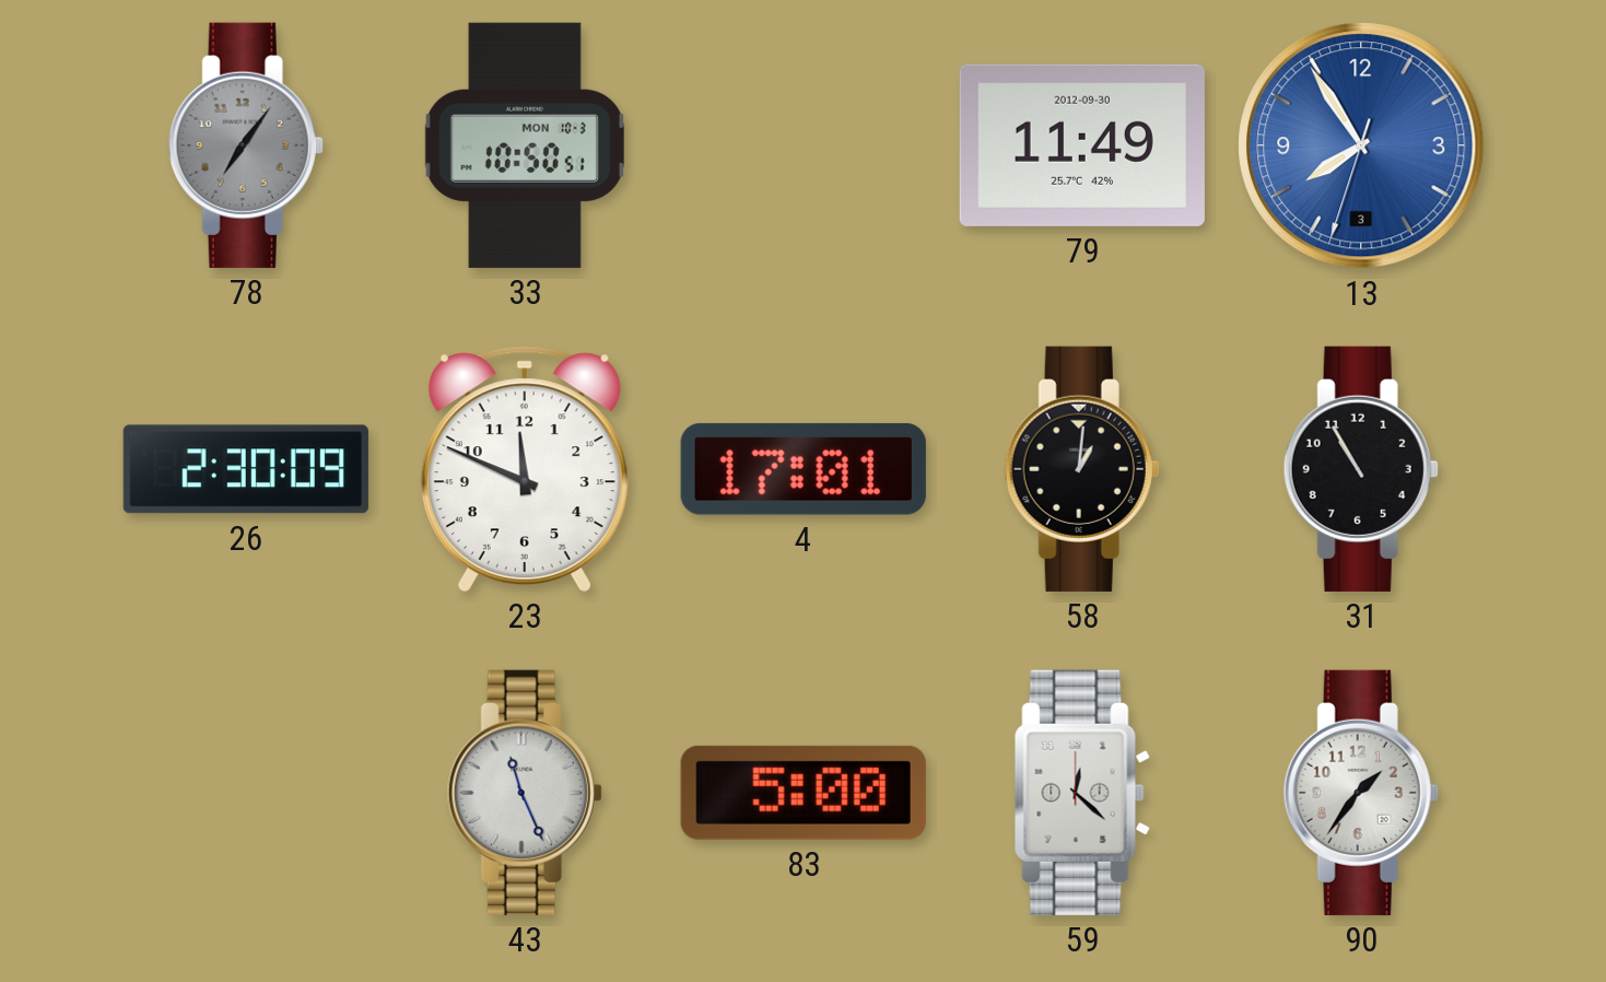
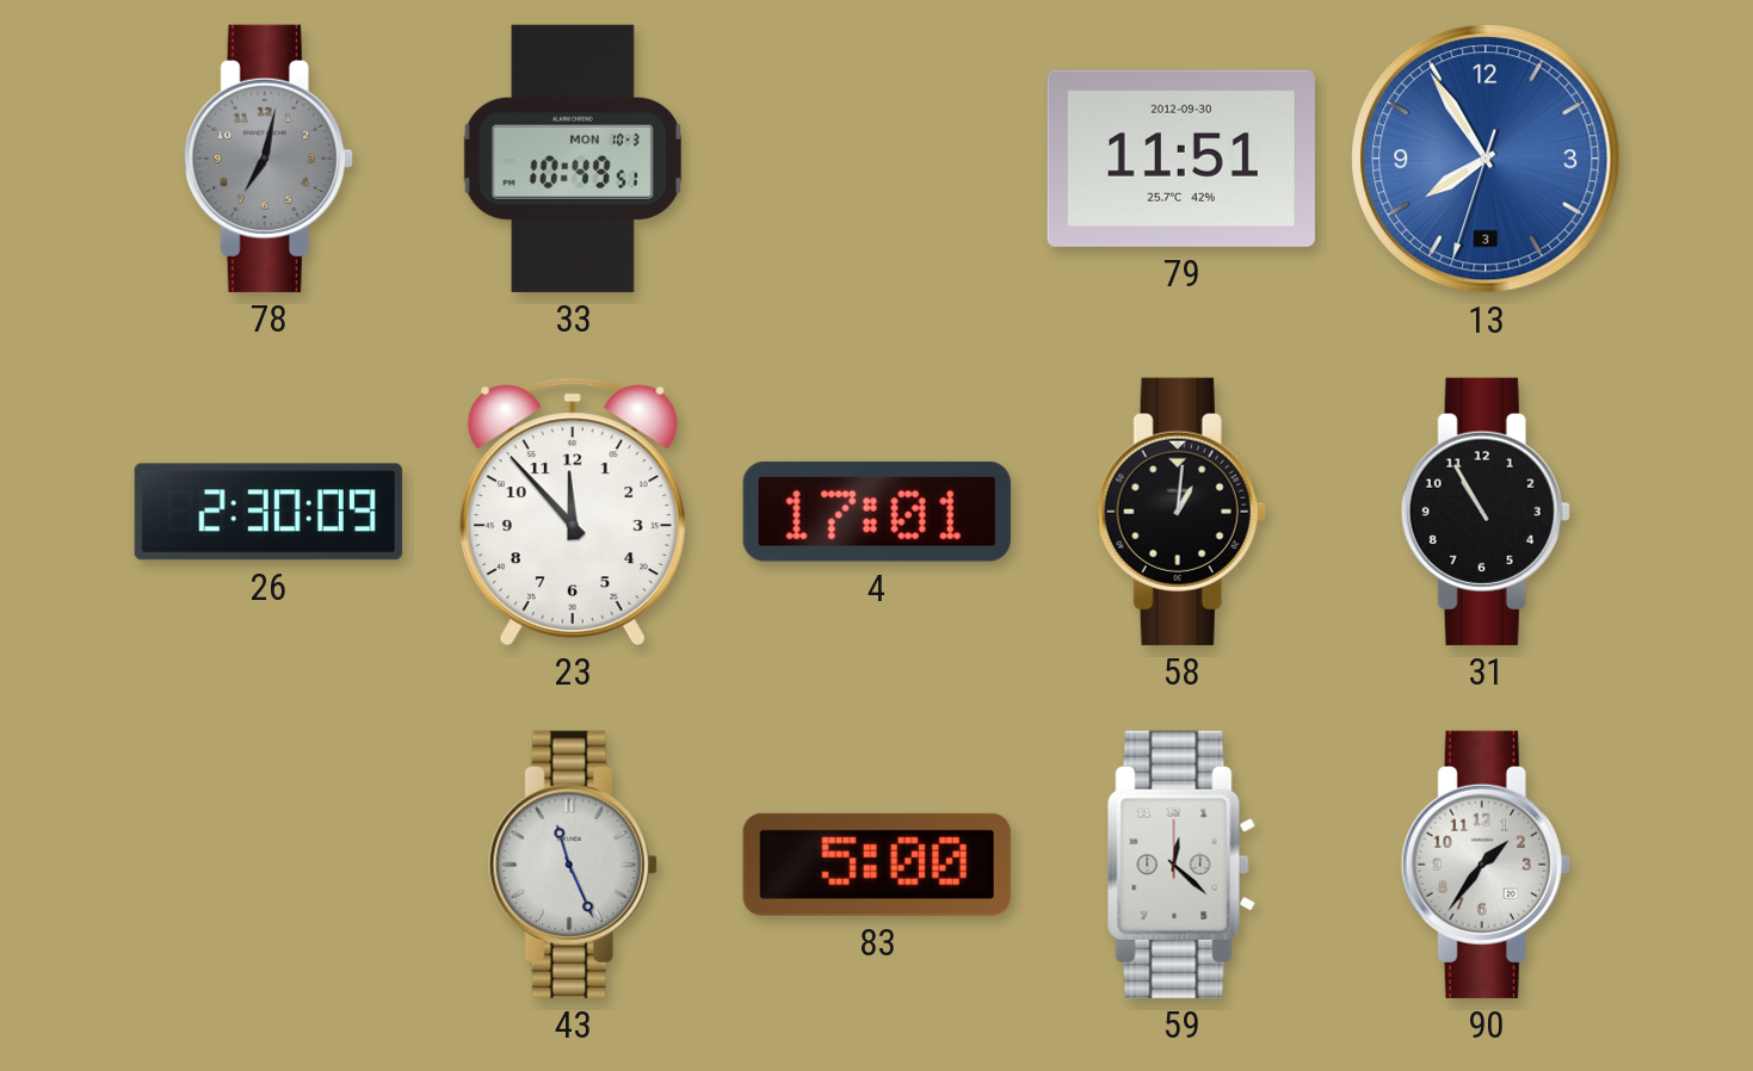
78: 7:06 -> 7:02
33: 10:50 -> 10:49
79: 11:49 -> 11:51
23: 11:49 -> 11:53
